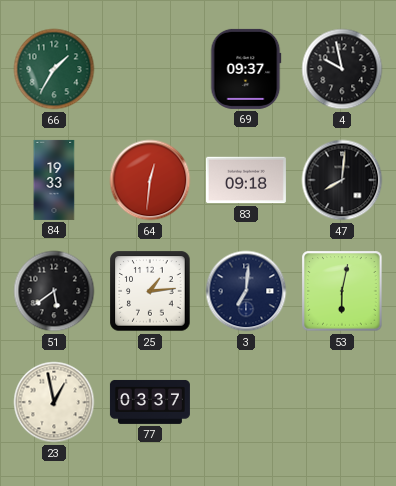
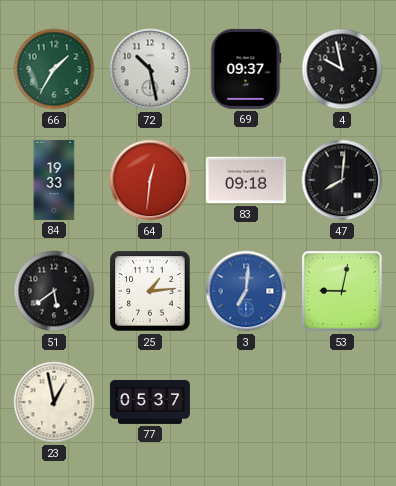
72: none -> 10:28
3 dial: navy -> blue
53: 6:02 -> 9:02
77: 03:37 -> 05:37
